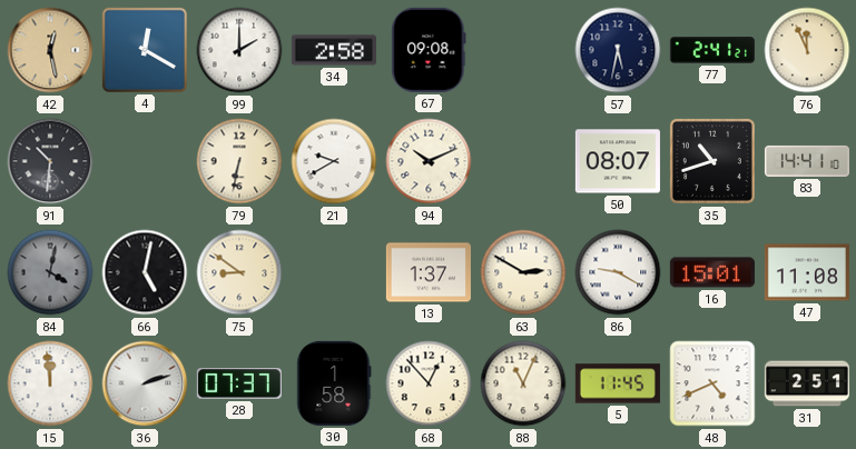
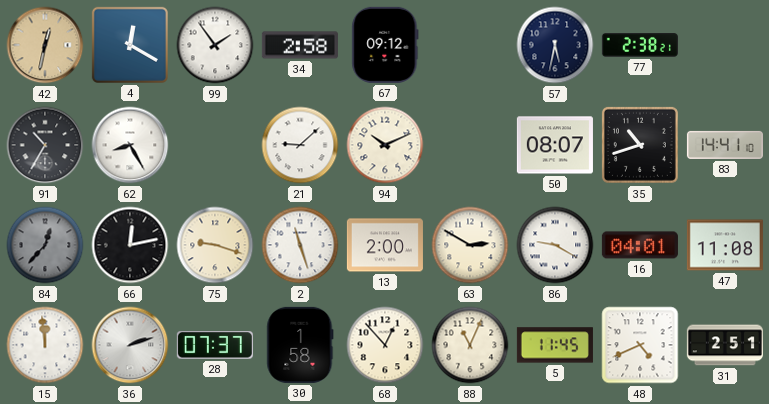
42: 12:28 -> 12:32
99: 2:00 -> 1:54
67: 09:08 -> 09:12
77: 2:41 -> 2:38
76: 11:56 -> none
91: 10:31 -> 10:35
62: none -> 8:25
79: 6:32 -> none
21: 9:40 -> 9:08
84: 4:02 -> 12:37
66: 5:02 -> 12:13
75: 8:51 -> 9:18
2: none -> 11:27
13: 1:37 -> 2:00
16: 15:01 -> 04:01
